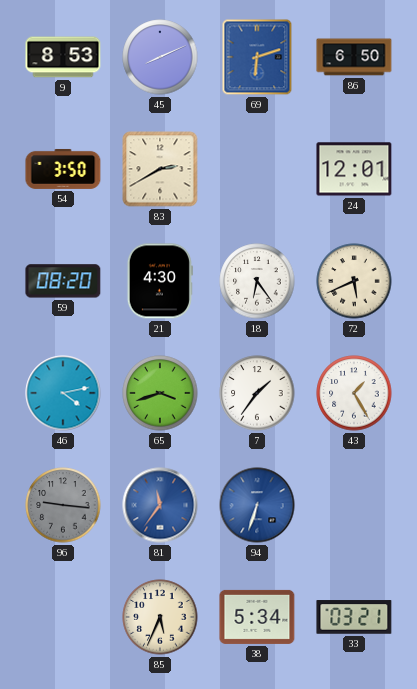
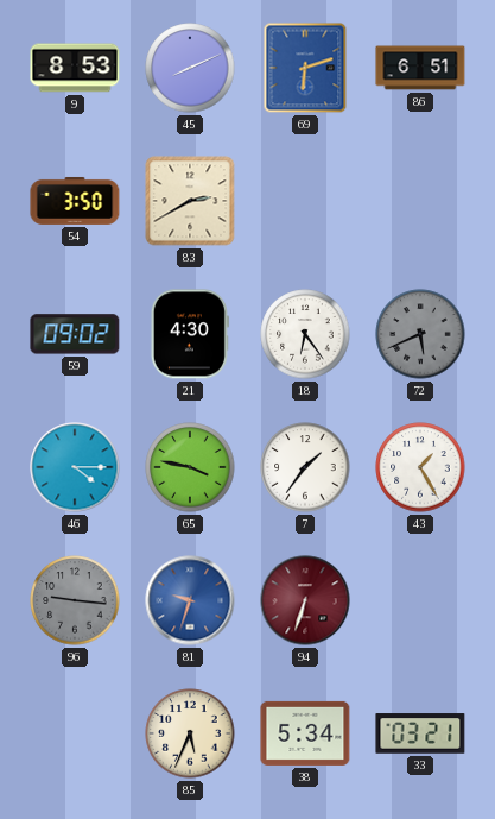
86: 6:50 -> 6:51
24: 12:01 -> none
59: 08:20 -> 09:02
72 dial: cream -> grey
46: 4:13 -> 4:15
65: 3:42 -> 3:47
81: 11:36 -> 9:33
94 dial: blue -> burgundy
